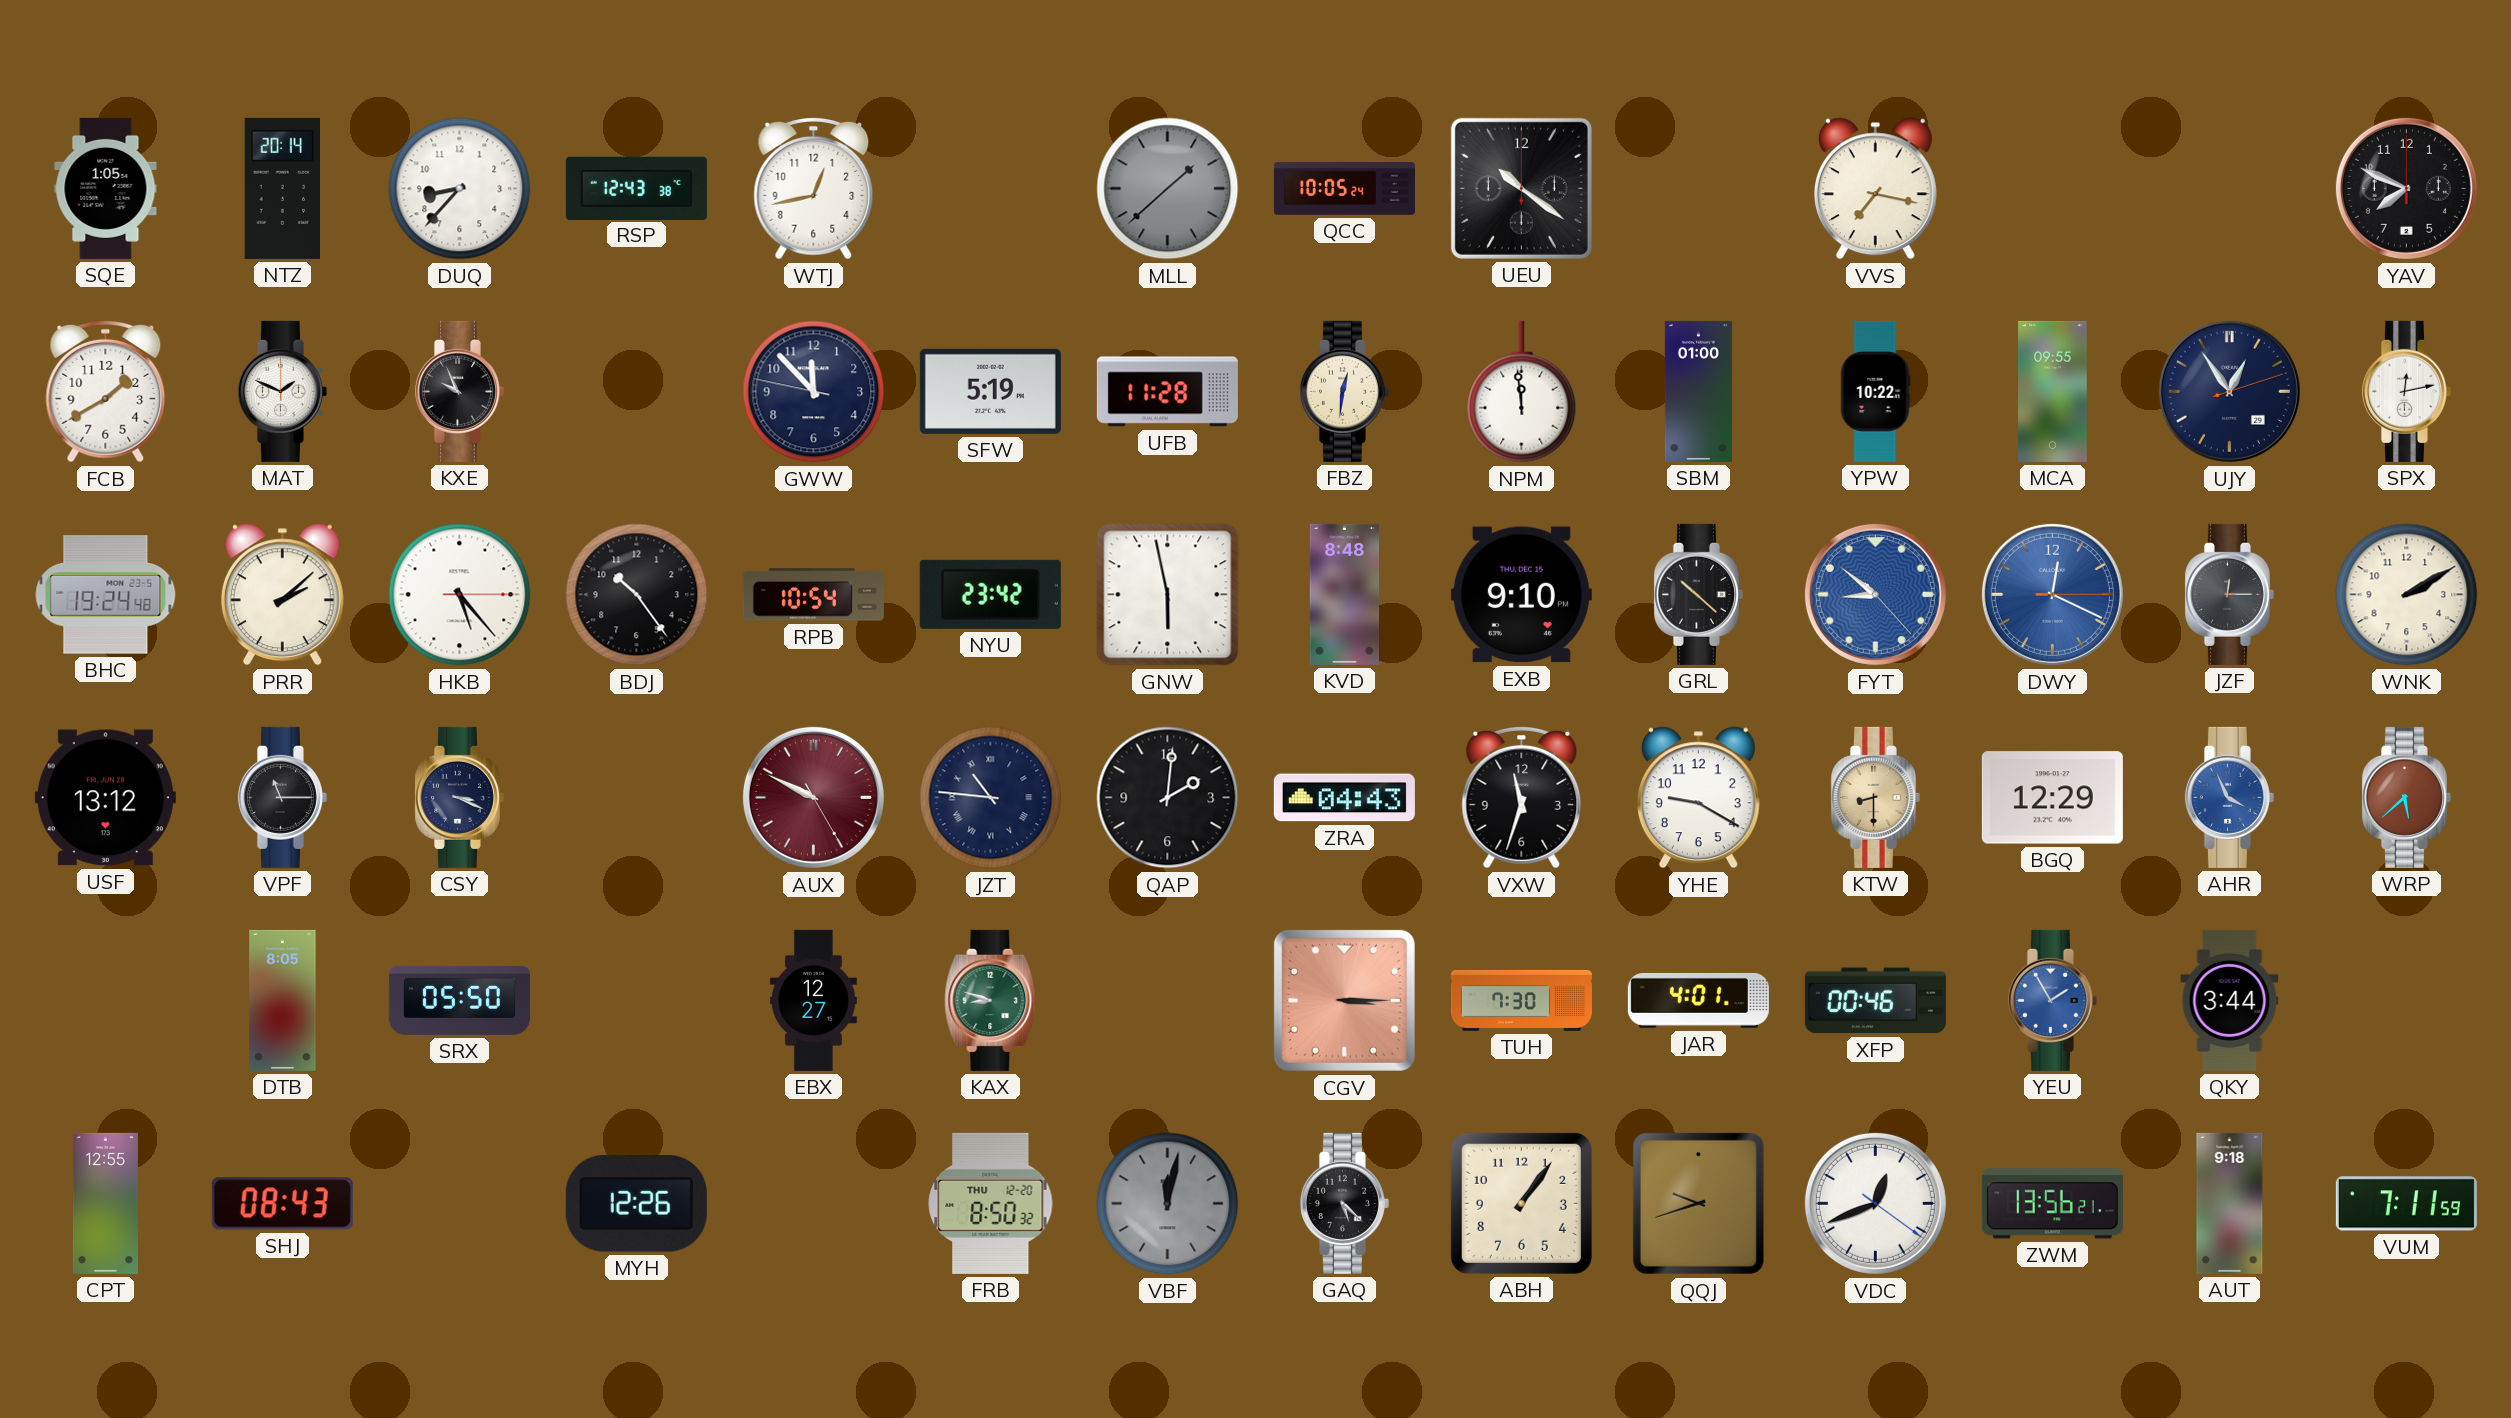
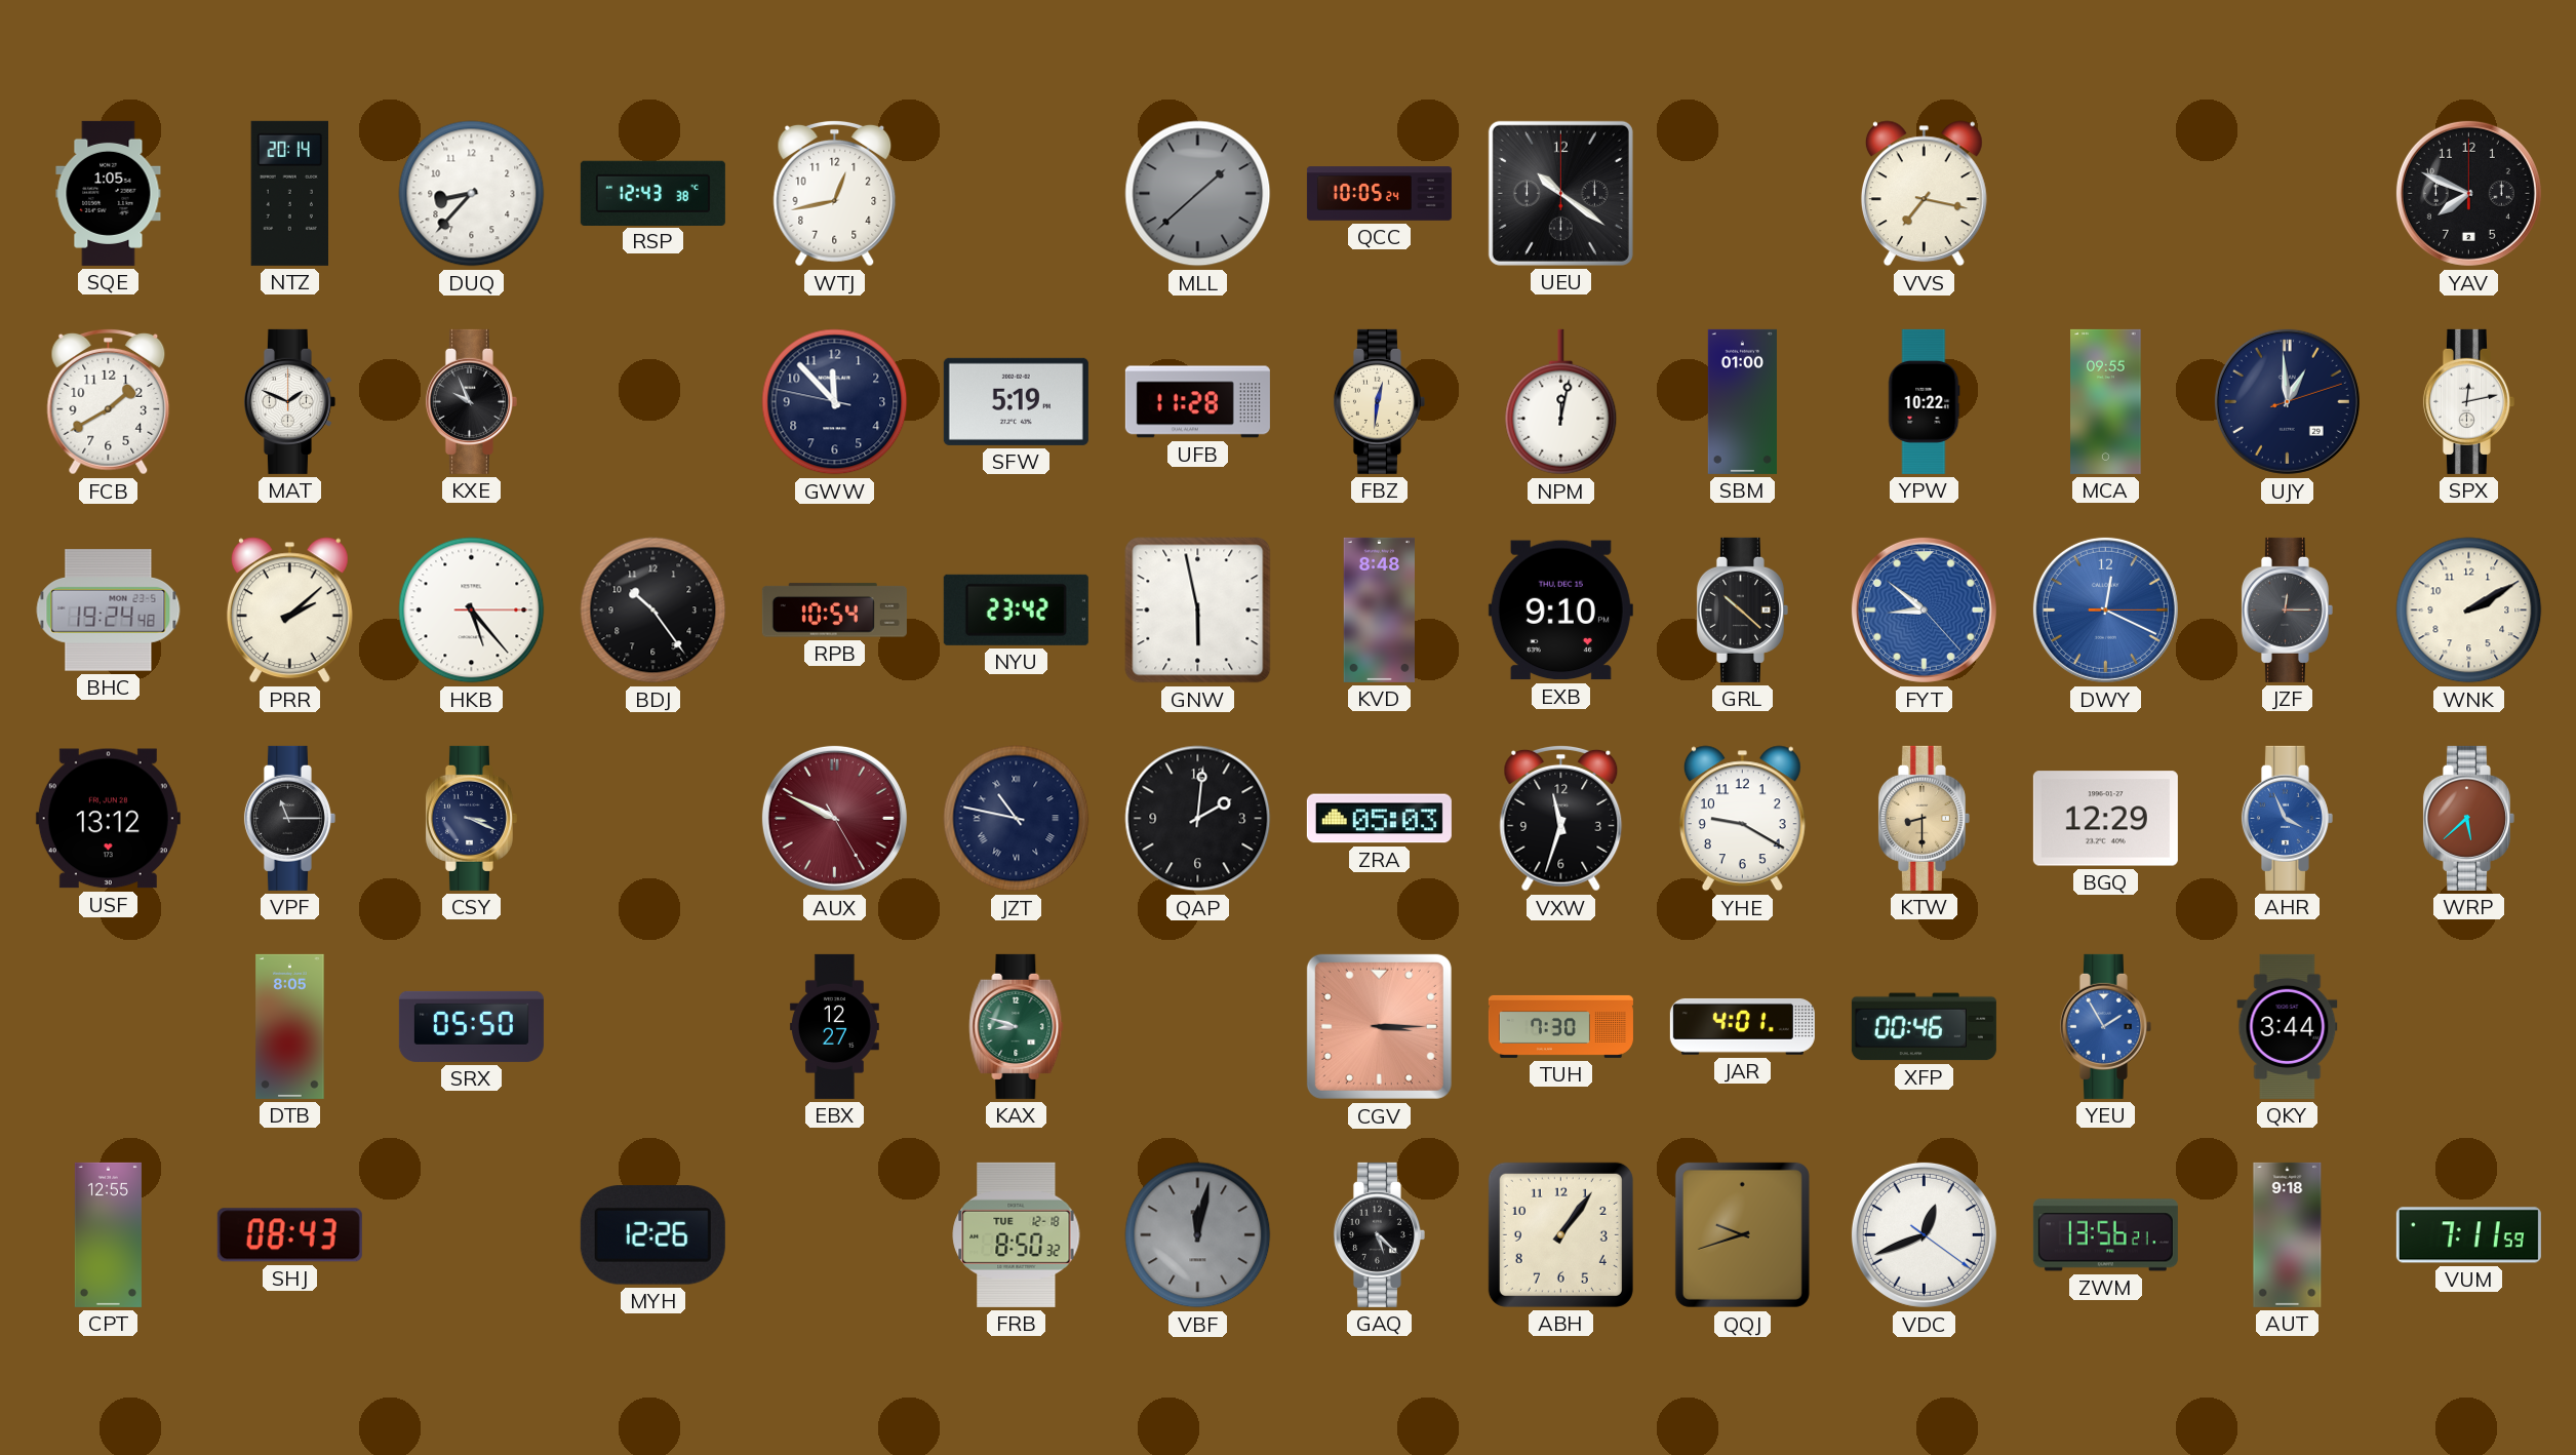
NPM: 11:59 -> 12:02
UJY: 12:54 -> 12:59
JZT: 10:46 -> 10:47
ZRA: 04:43 -> 05:03
FRB date: THU 12-20 -> TUE 12-18
